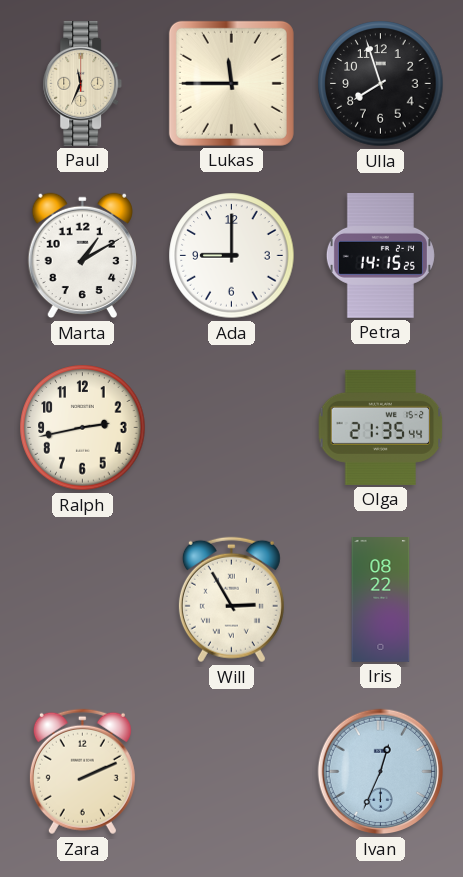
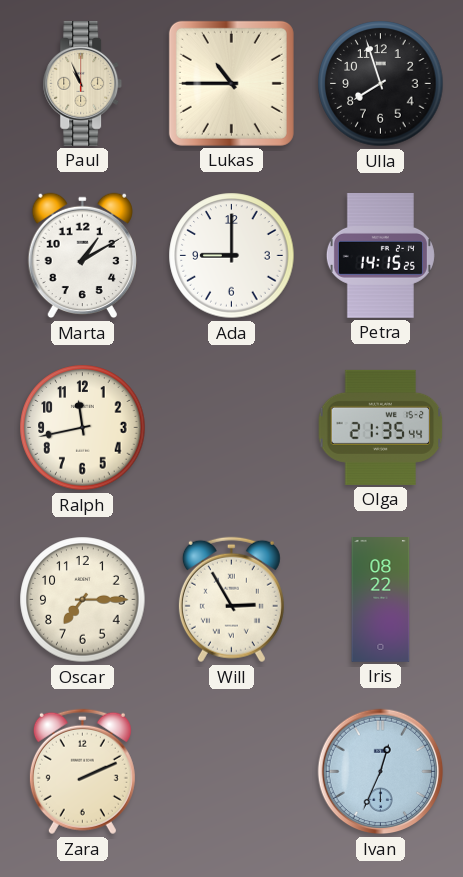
Paul: 11:34 -> 10:56
Lukas: 11:45 -> 10:45
Ralph: 2:43 -> 11:43
Oscar: none -> 7:15
